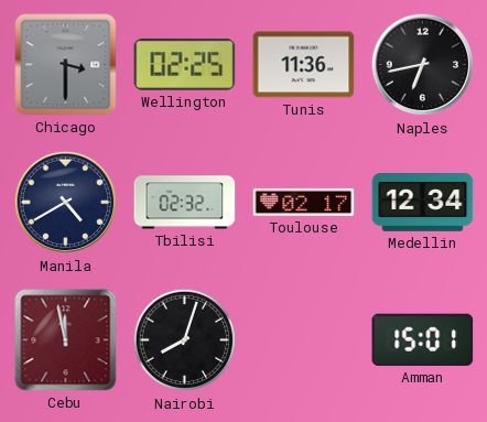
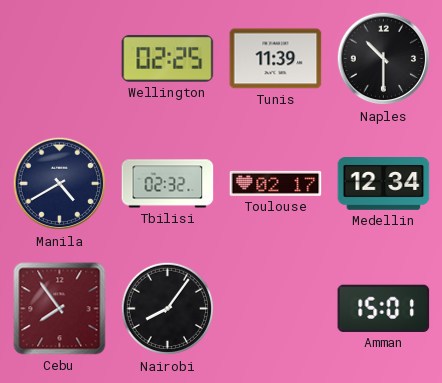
Chicago: 3:30 -> none
Tunis: 11:36 -> 11:39
Naples: 6:43 -> 10:30
Cebu: 11:58 -> 7:54
Nairobi: 8:03 -> 8:06
